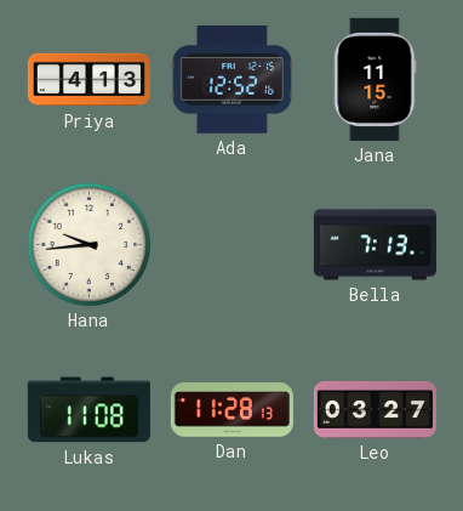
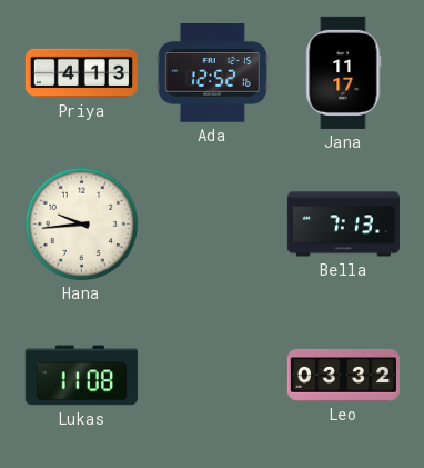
Jana: 11:15 -> 11:17
Dan: 11:28 -> none
Leo: 03:27 -> 03:32
